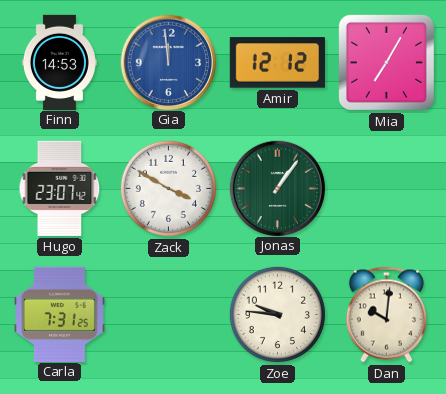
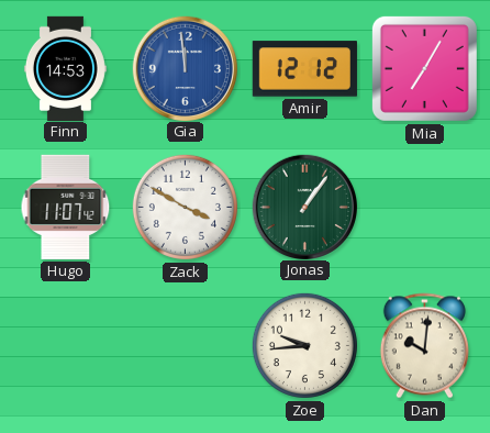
Hugo: 23:07 -> 11:07
Carla: 7:31 -> none
Zoe: 9:46 -> 9:44
